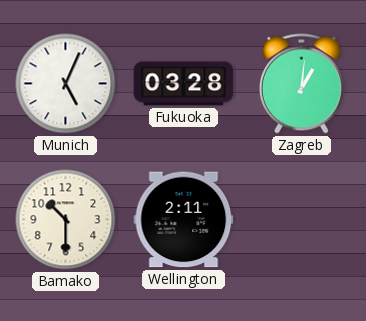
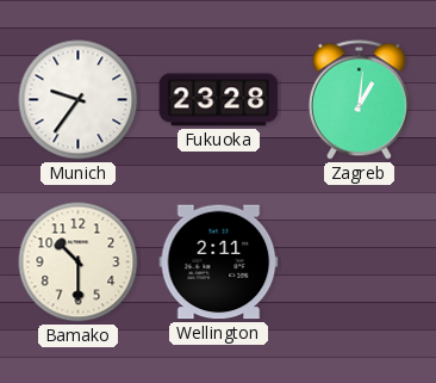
Munich: 5:04 -> 9:36
Fukuoka: 03:28 -> 23:28
